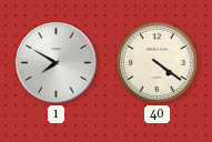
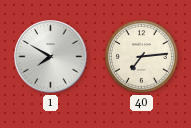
40: 4:21 -> 7:14
